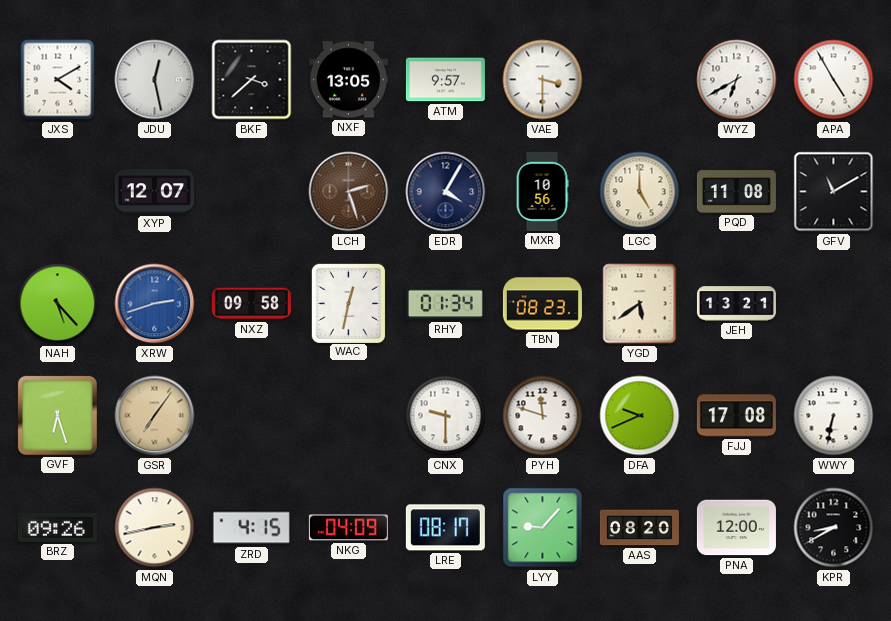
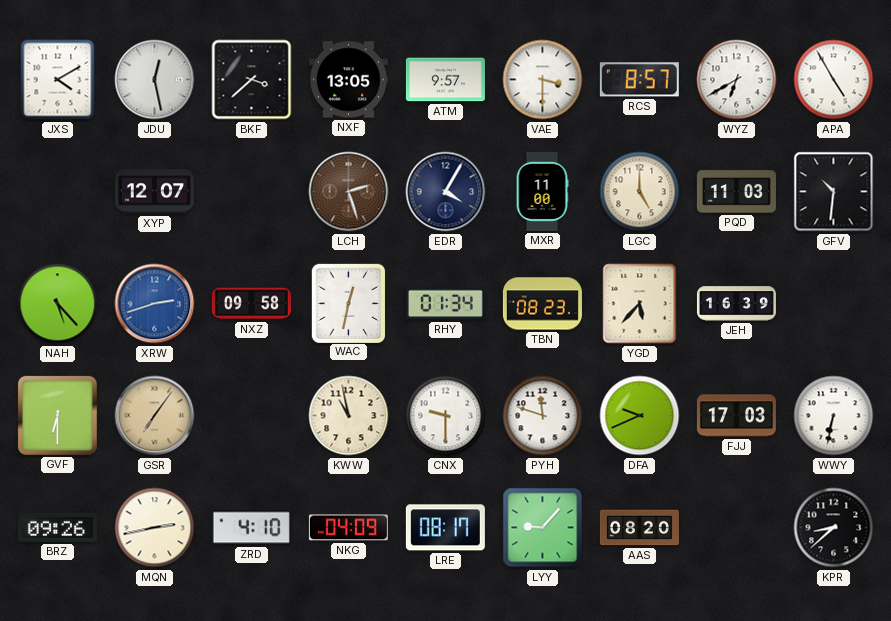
RCS: none -> 8:57
MXR: 10:56 -> 11:00
PQD: 11:08 -> 11:03
GFV: 11:10 -> 10:31
YGD: 5:39 -> 5:37
JEH: 13:21 -> 16:39
GVF: 6:27 -> 6:30
KWW: none -> 10:58
FJJ: 17:08 -> 17:03
ZRD: 4:15 -> 4:10
PNA: 12:00 -> none
KPR: 8:40 -> 8:38
